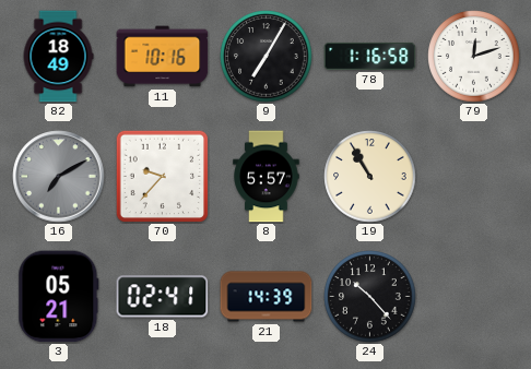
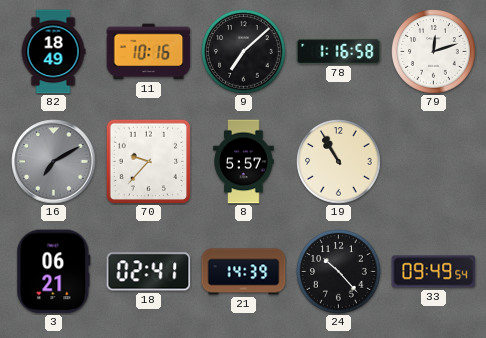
9: 7:05 -> 7:08
3: 05:21 -> 06:21
33: none -> 09:49
